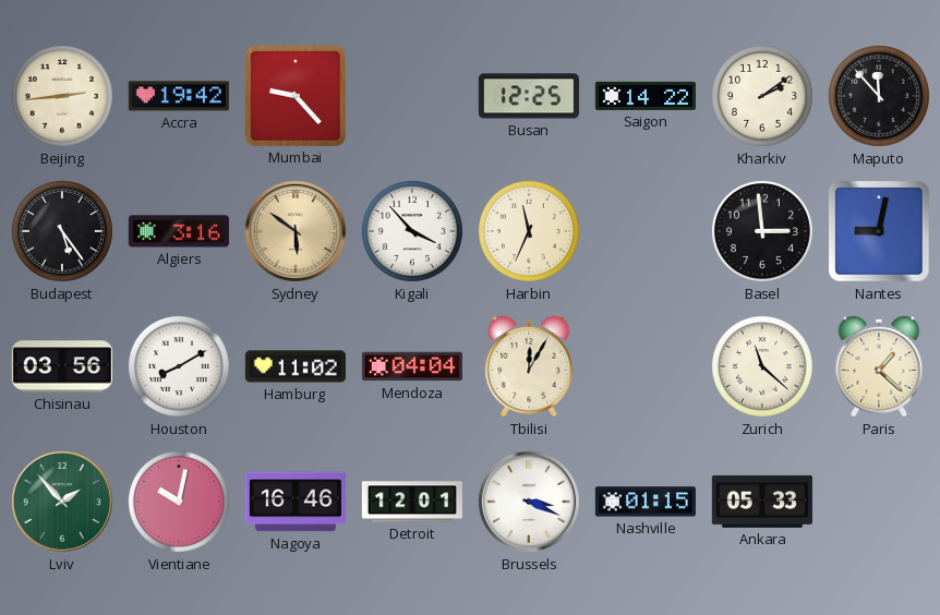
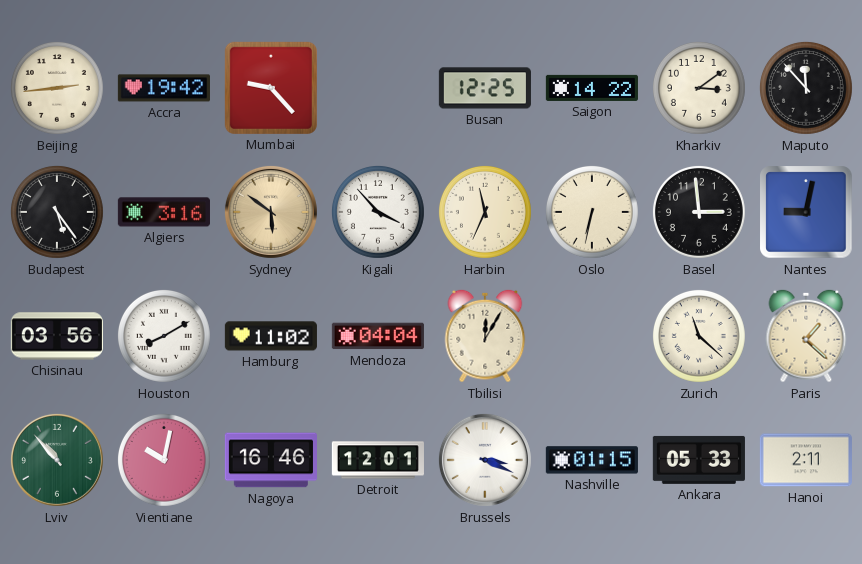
Kharkiv: 2:09 -> 3:09
Oslo: none -> 6:32
Lviv: 1:53 -> 10:53
Hanoi: none -> 2:11
